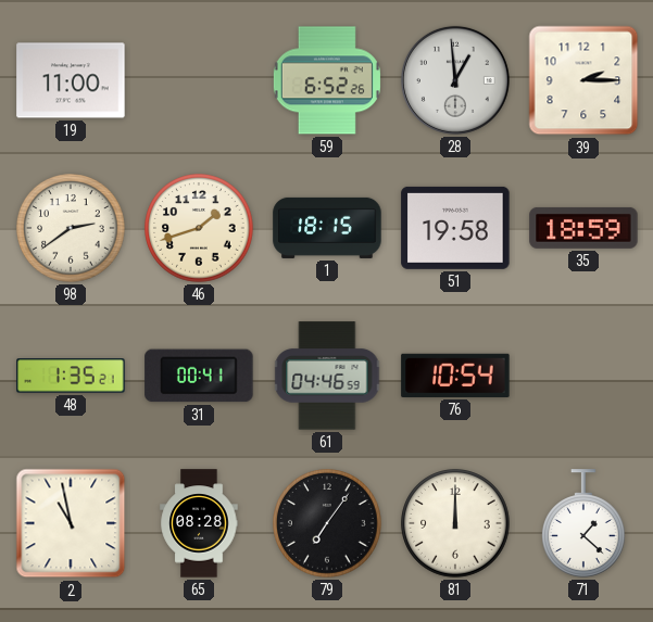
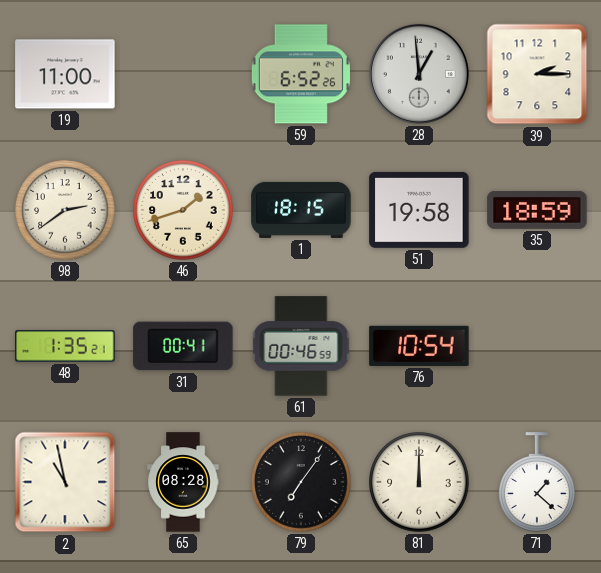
61: 04:46 -> 00:46
